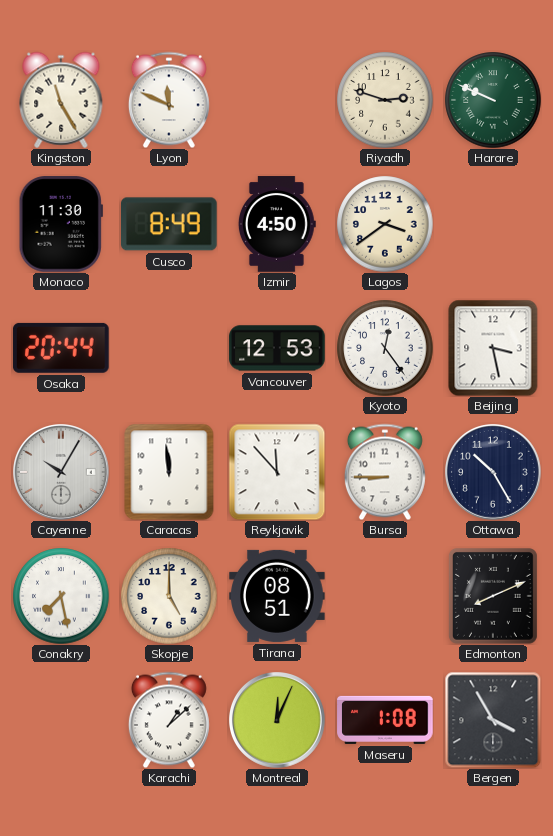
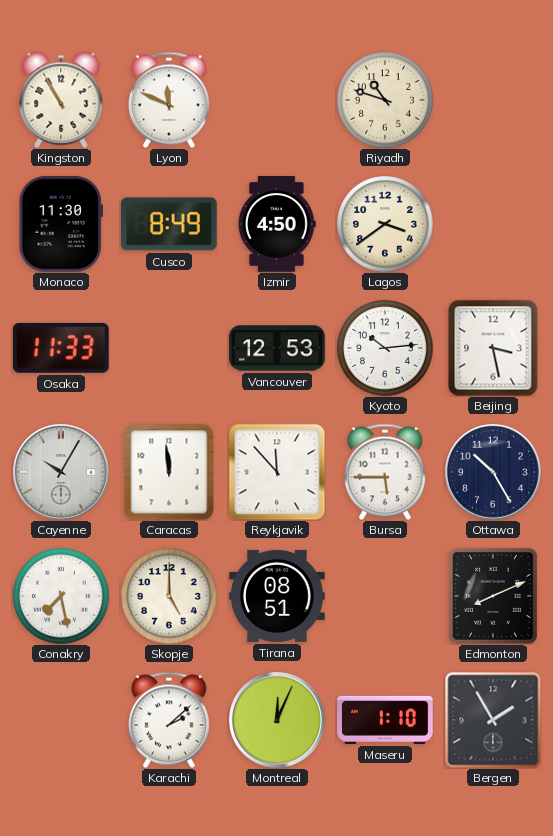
Kingston: 11:25 -> 10:55
Riyadh: 2:48 -> 10:48
Harare: 9:49 -> none
Osaka: 20:44 -> 11:33
Kyoto: 12:24 -> 10:14
Bursa: 8:45 -> 5:45
Karachi: 1:08 -> 2:08
Maseru: 1:08 -> 1:10
Bergen: 3:55 -> 1:55
